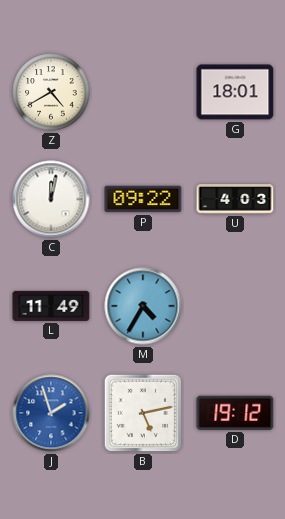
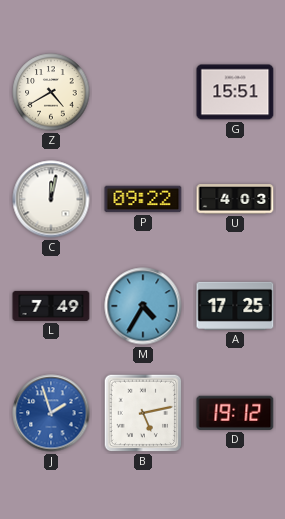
G: 18:01 -> 15:51
L: 11:49 -> 7:49
A: none -> 17:25
